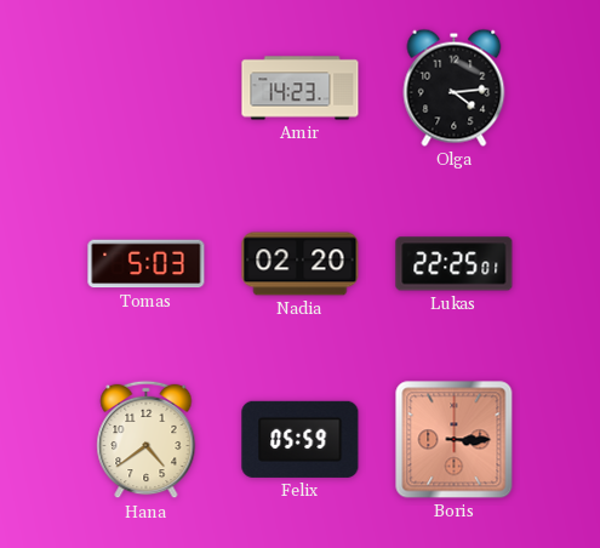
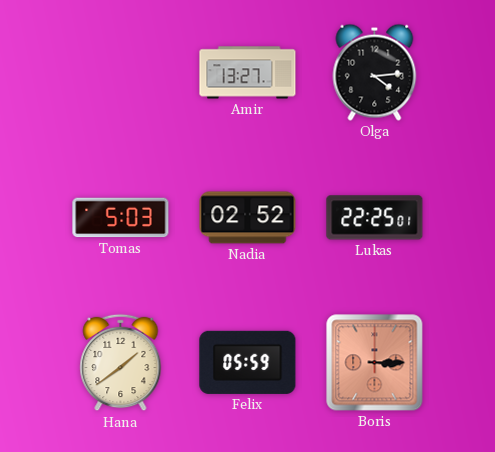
Amir: 14:23 -> 13:27
Nadia: 02:20 -> 02:52
Hana: 4:39 -> 1:39
